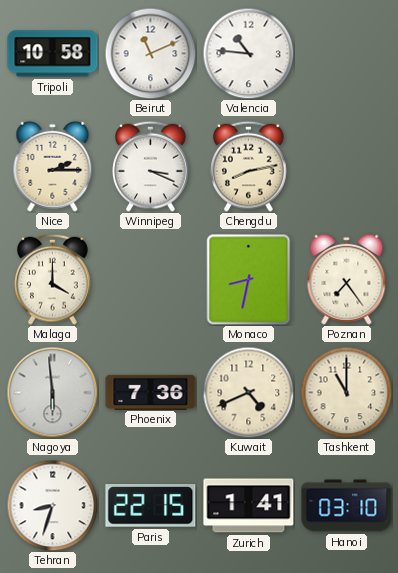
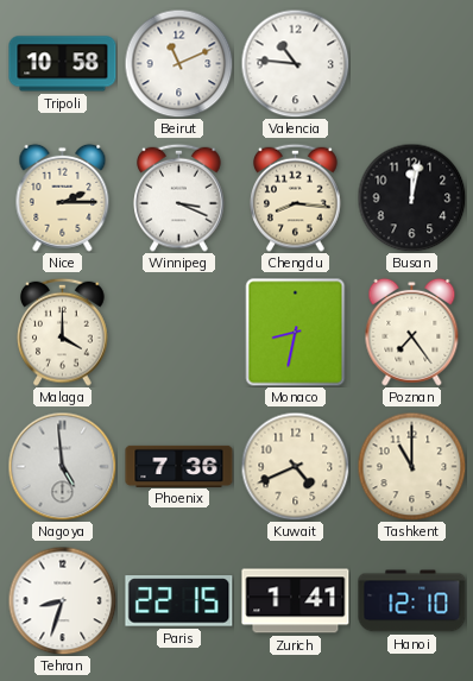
Chengdu: 8:13 -> 8:16
Busan: none -> 12:02
Nagoya: 5:59 -> 4:59
Hanoi: 03:10 -> 12:10
